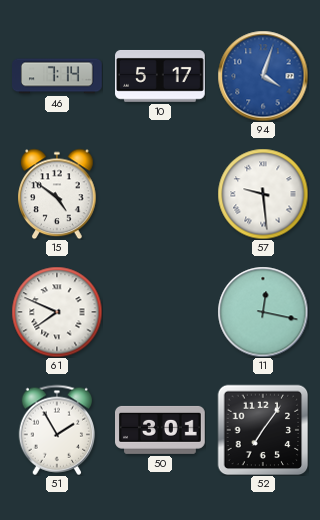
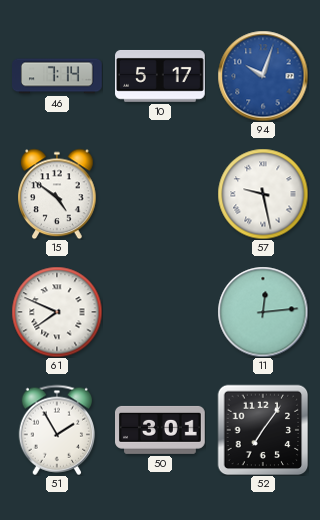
94: 4:03 -> 10:03
57: 9:29 -> 9:28
11: 12:17 -> 12:14
